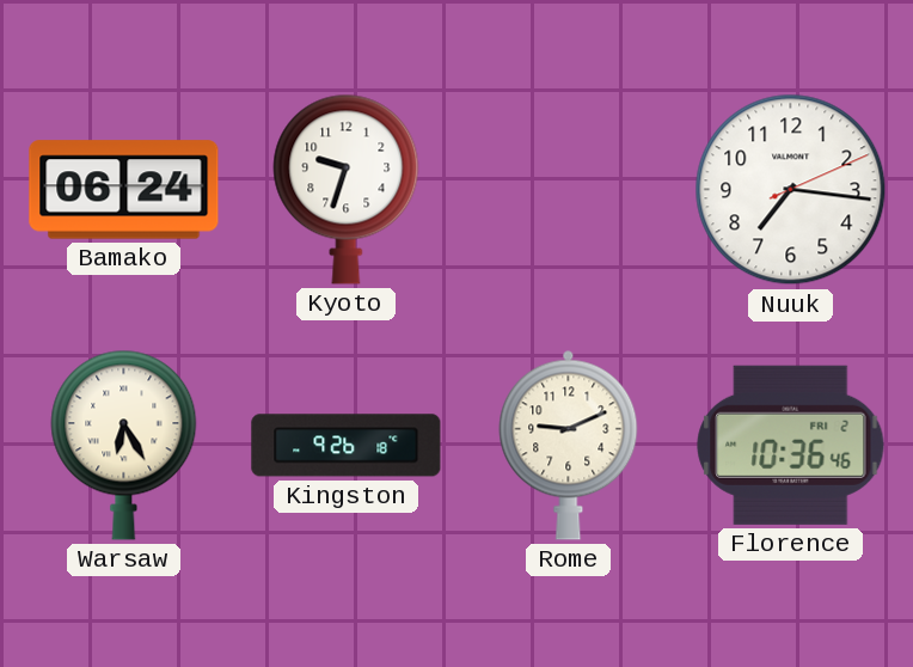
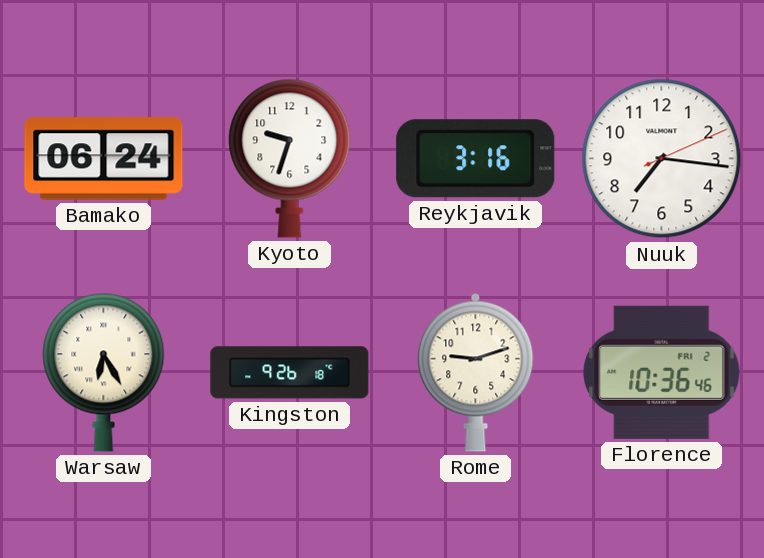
Reykjavik: none -> 3:16
Rome: 9:11 -> 9:12
